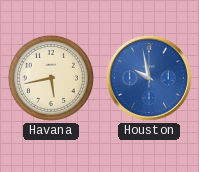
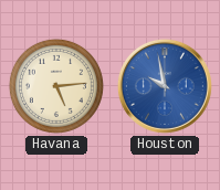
Havana: 5:43 -> 5:14
